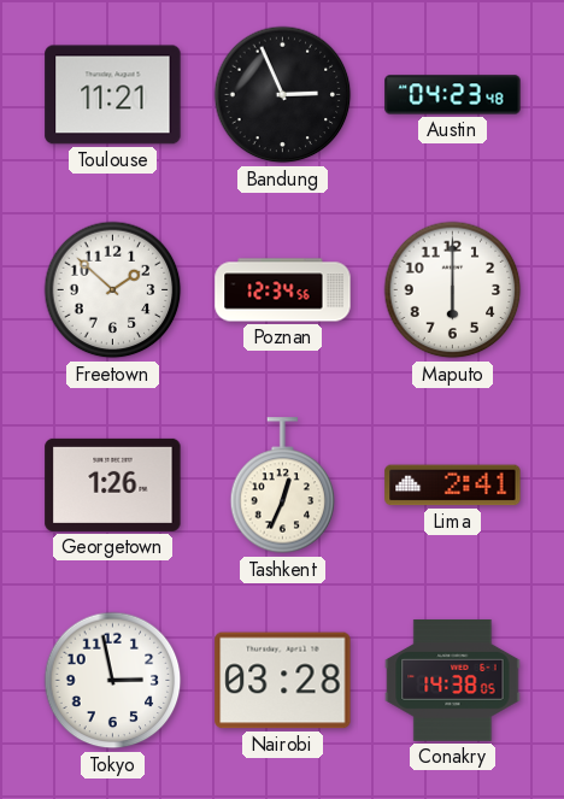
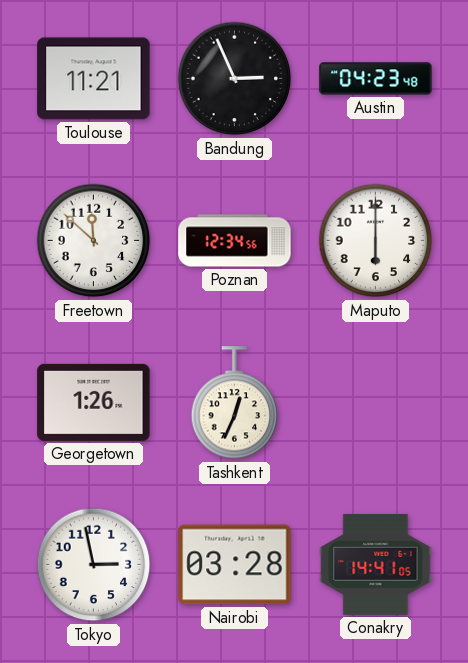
Freetown: 1:52 -> 11:52
Lima: 2:41 -> none
Conakry: 14:38 -> 14:41
